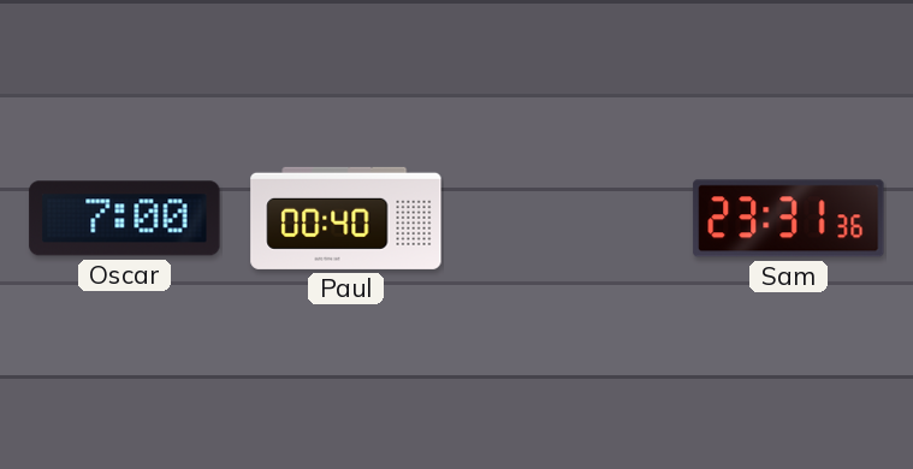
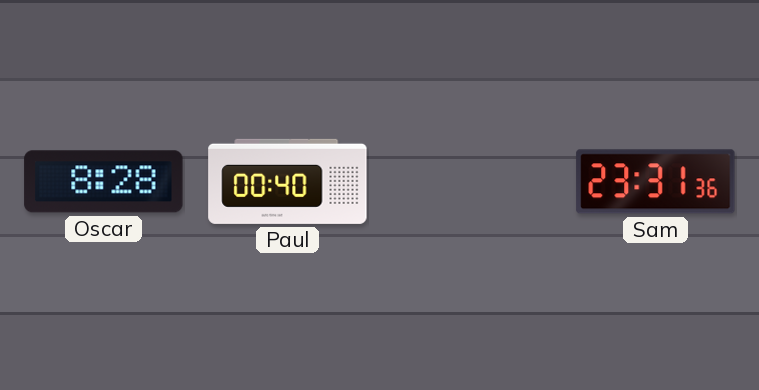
Oscar: 7:00 -> 8:28
